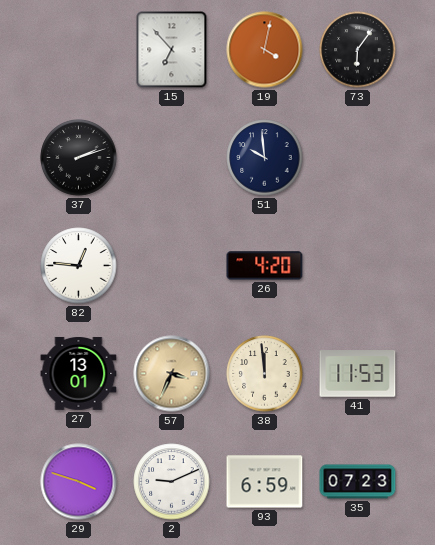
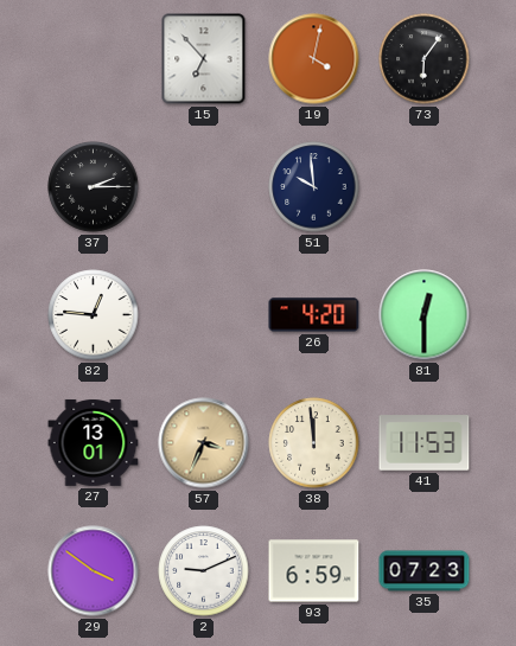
37: 2:12 -> 2:15
81: none -> 12:30
29: 3:48 -> 3:51
